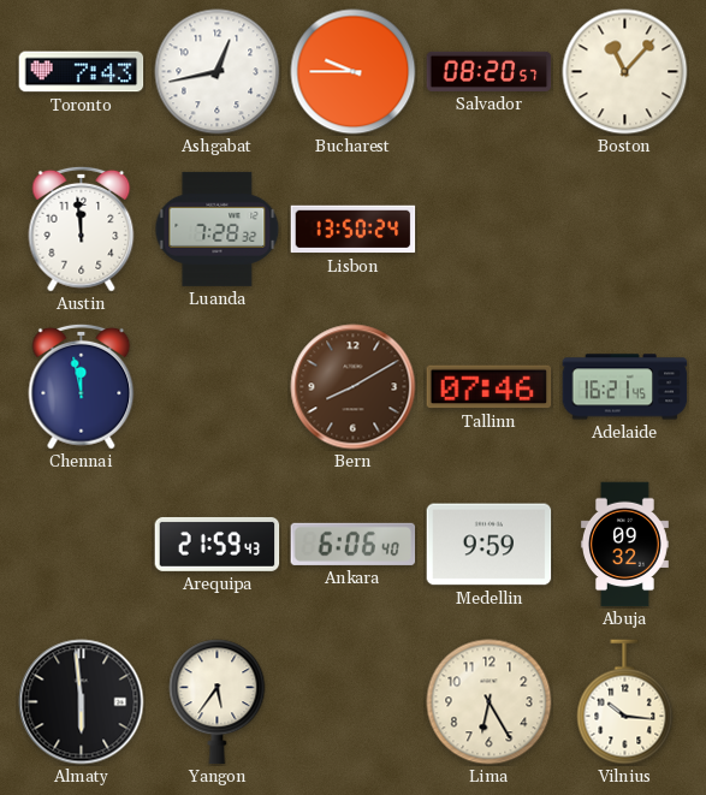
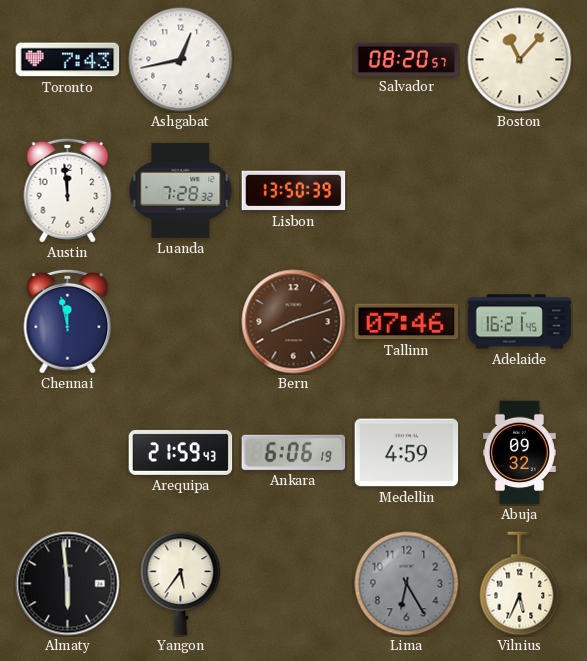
Bucharest: 9:45 -> none
Lisbon: 13:50:24 -> 13:50:39
Bern: 8:10 -> 8:12
Ankara: 6:06:40 -> 6:06:19
Medellin: 9:59 -> 4:59
Lima dial: cream -> grey
Vilnius: 10:16 -> 5:34
